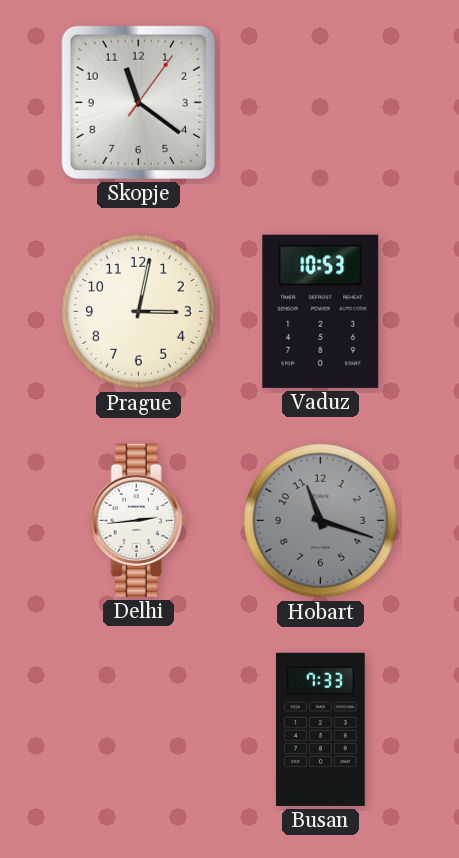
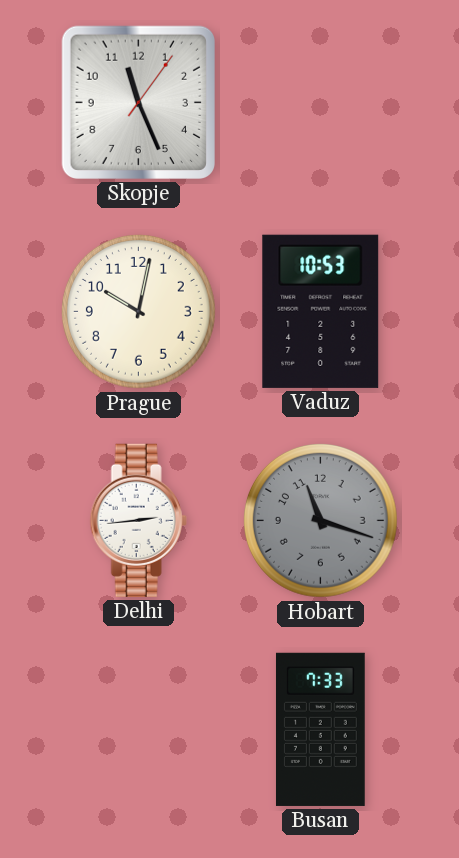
Skopje: 11:21 -> 11:26
Prague: 3:02 -> 10:02
